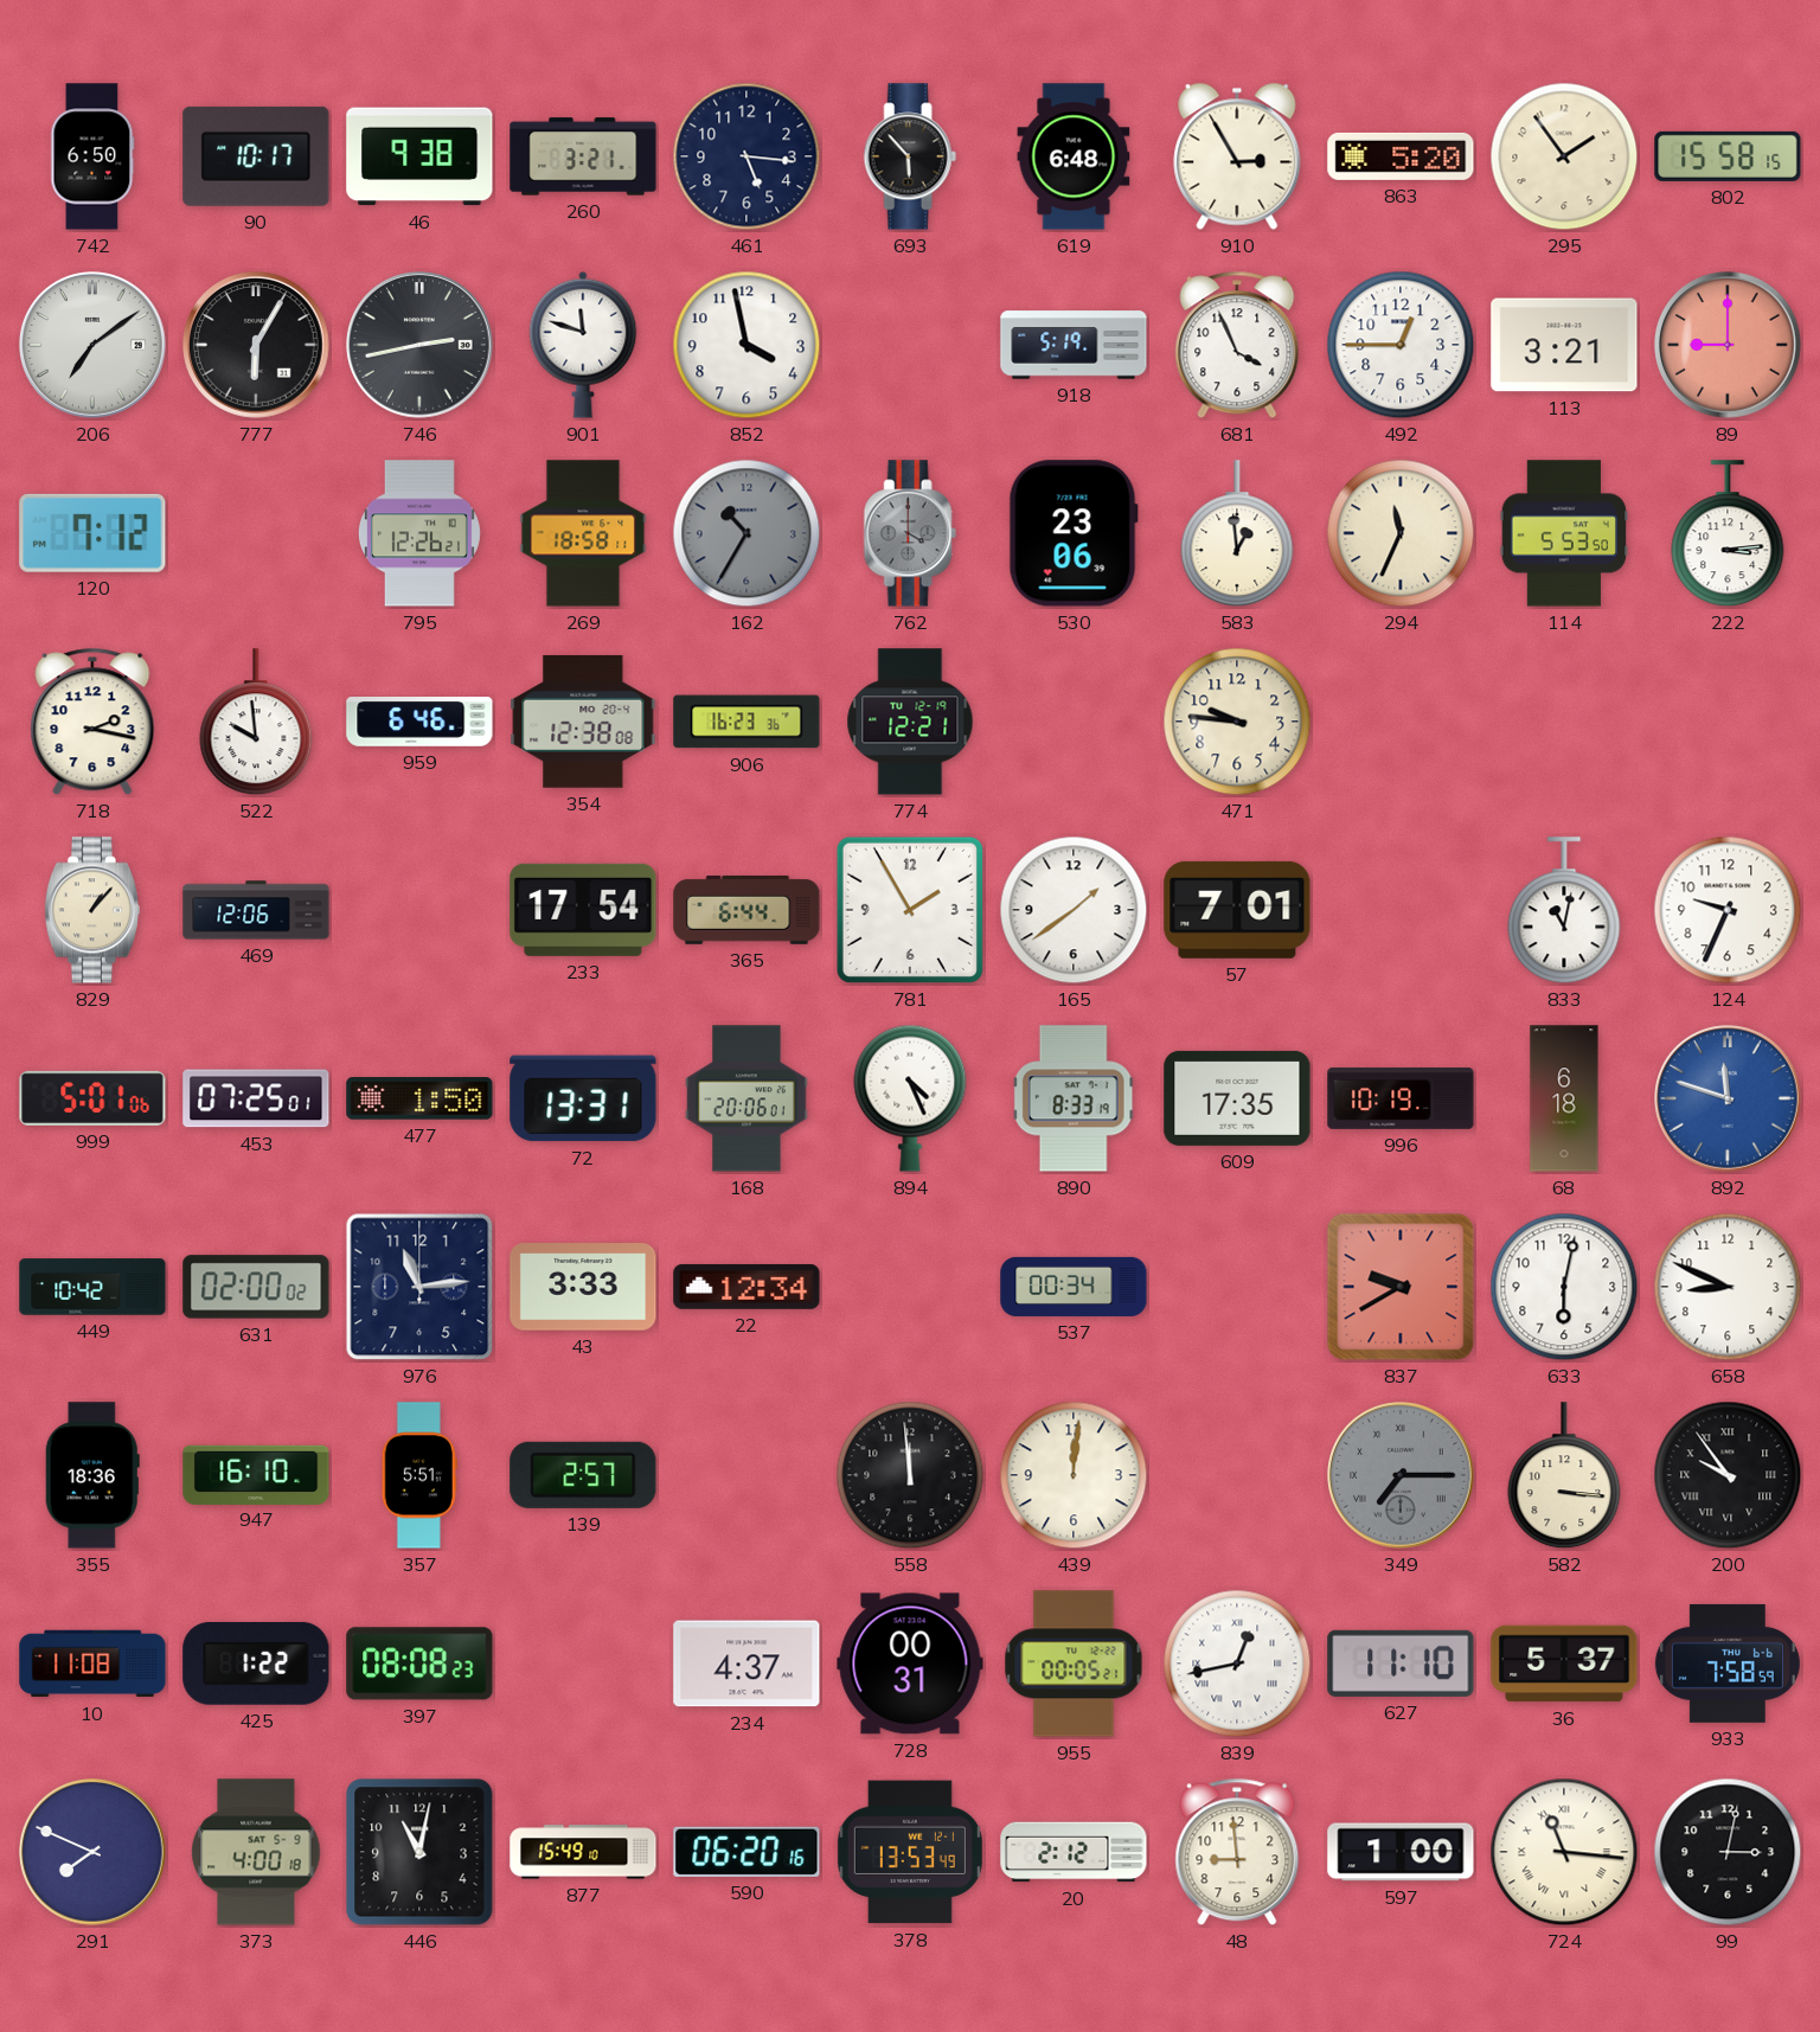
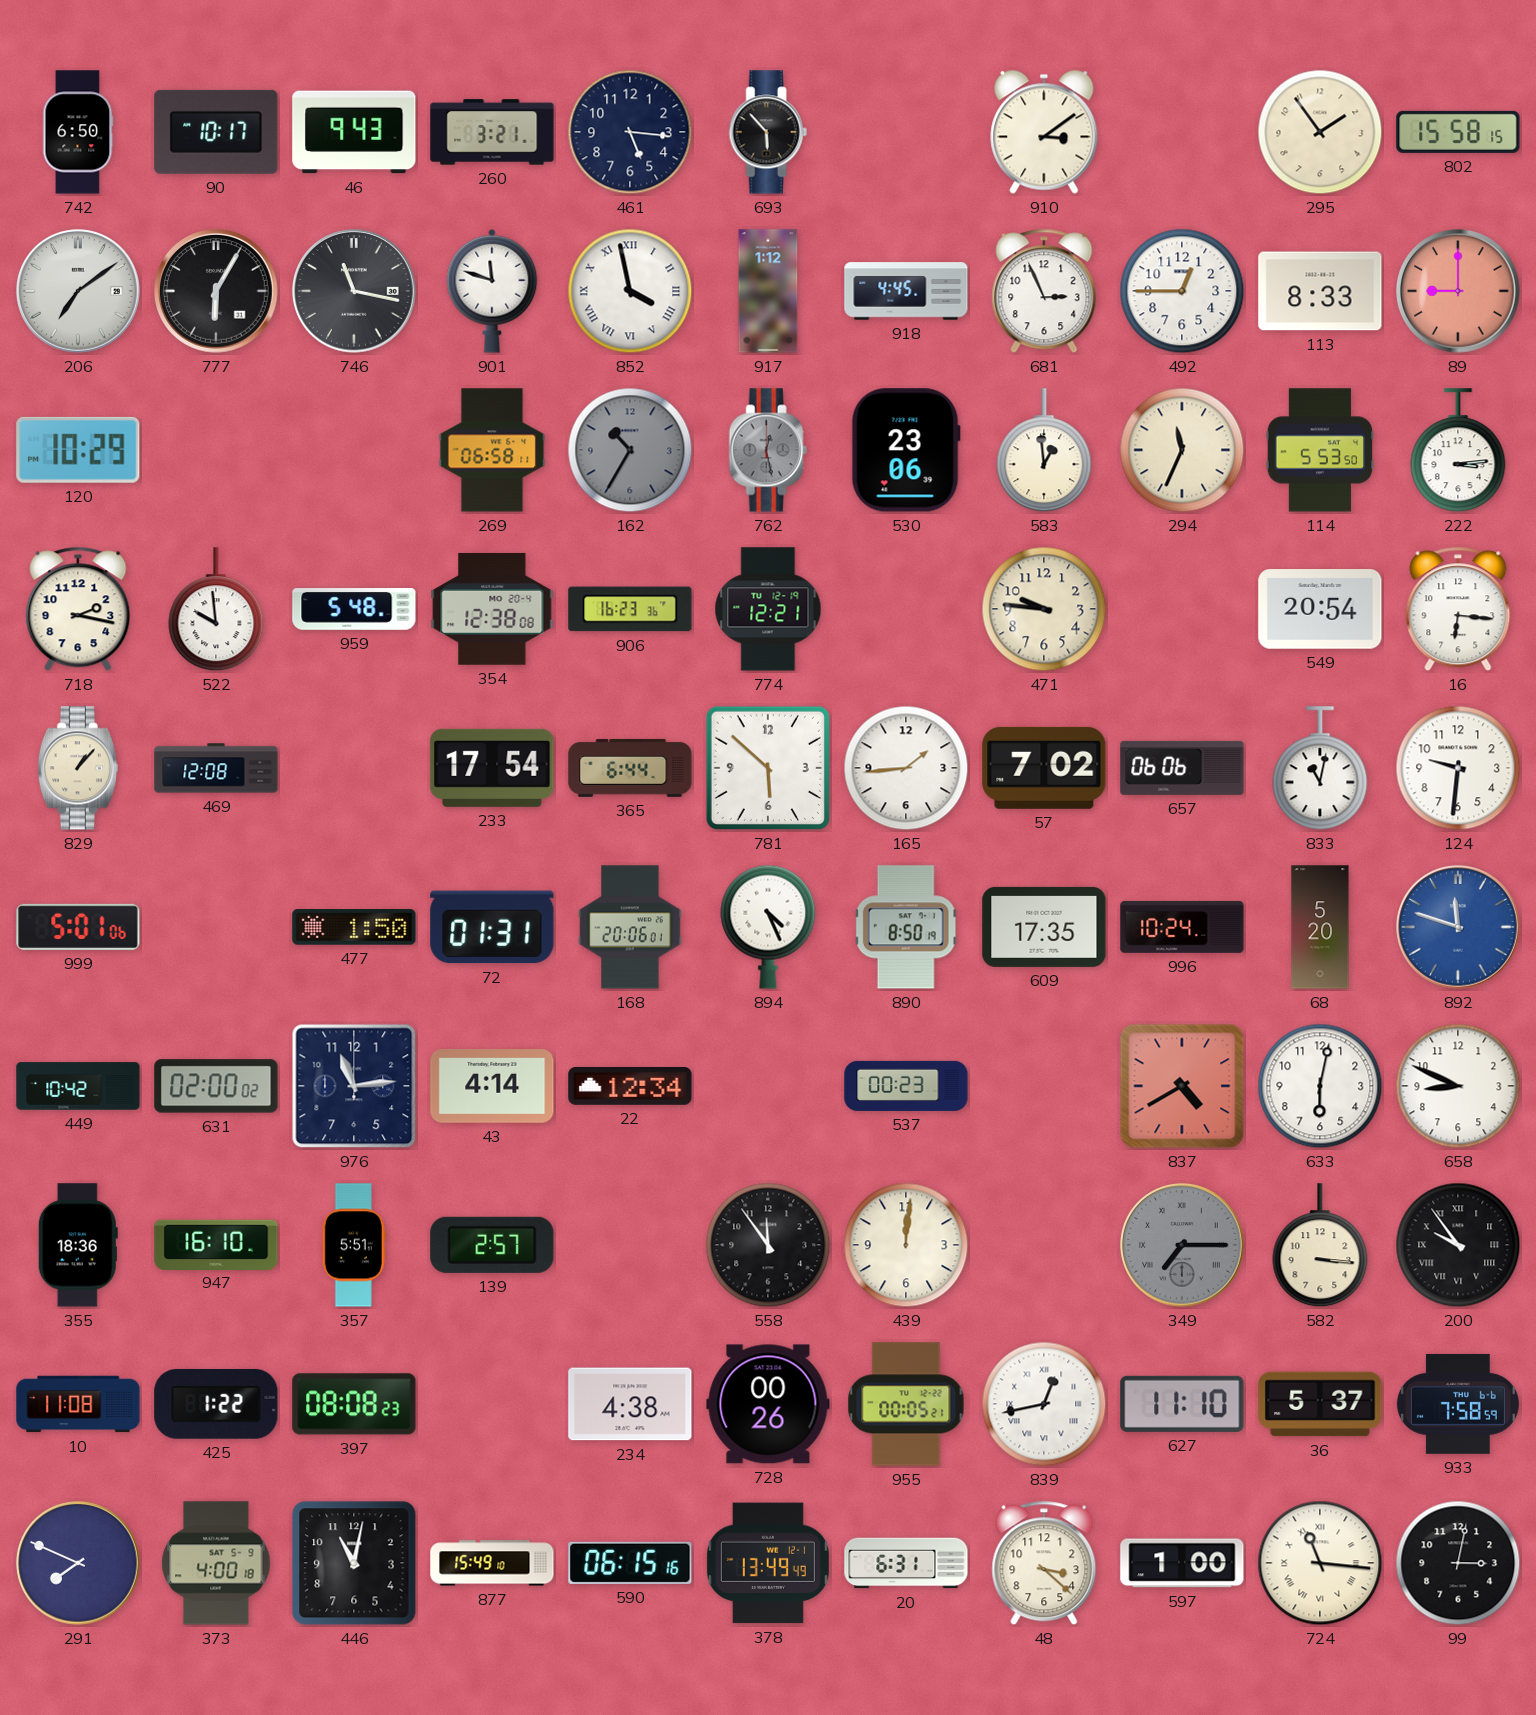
46: 9:38 -> 9:43
619: 6:48 -> none
910: 2:55 -> 3:09
863: 5:20 -> none
746: 2:43 -> 11:17
852 numerals: Arabic -> Roman
917: none -> 1:12
918: 5:19 -> 4:45
681: 3:56 -> 2:56
113: 3:21 -> 8:33
120: 7:12 -> 10:29
795: 12:26 -> none
269: 18:58 -> 06:58
762: 4:00 -> 12:28
959: 6:46 -> 5:48
549: none -> 20:54
16: none -> 6:16
469: 12:06 -> 12:08
781: 1:55 -> 5:52
165: 1:39 -> 1:44
57: 7:01 -> 7:02
657: none -> 06:06
124: 9:34 -> 9:31
453: 07:25 -> none
72: 13:31 -> 01:31
890: 8:33 -> 8:50
996: 10:19 -> 10:24
68: 6:18 -> 5:20
43: 3:33 -> 4:14
537: 00:34 -> 00:23
837: 9:40 -> 4:40
558: 11:59 -> 11:54
234: 4:37 -> 4:38
728: 00:31 -> 00:26
590: 06:20 -> 06:15
378: 13:53 -> 13:49
20: 2:12 -> 6:31
48: 8:59 -> 3:22
